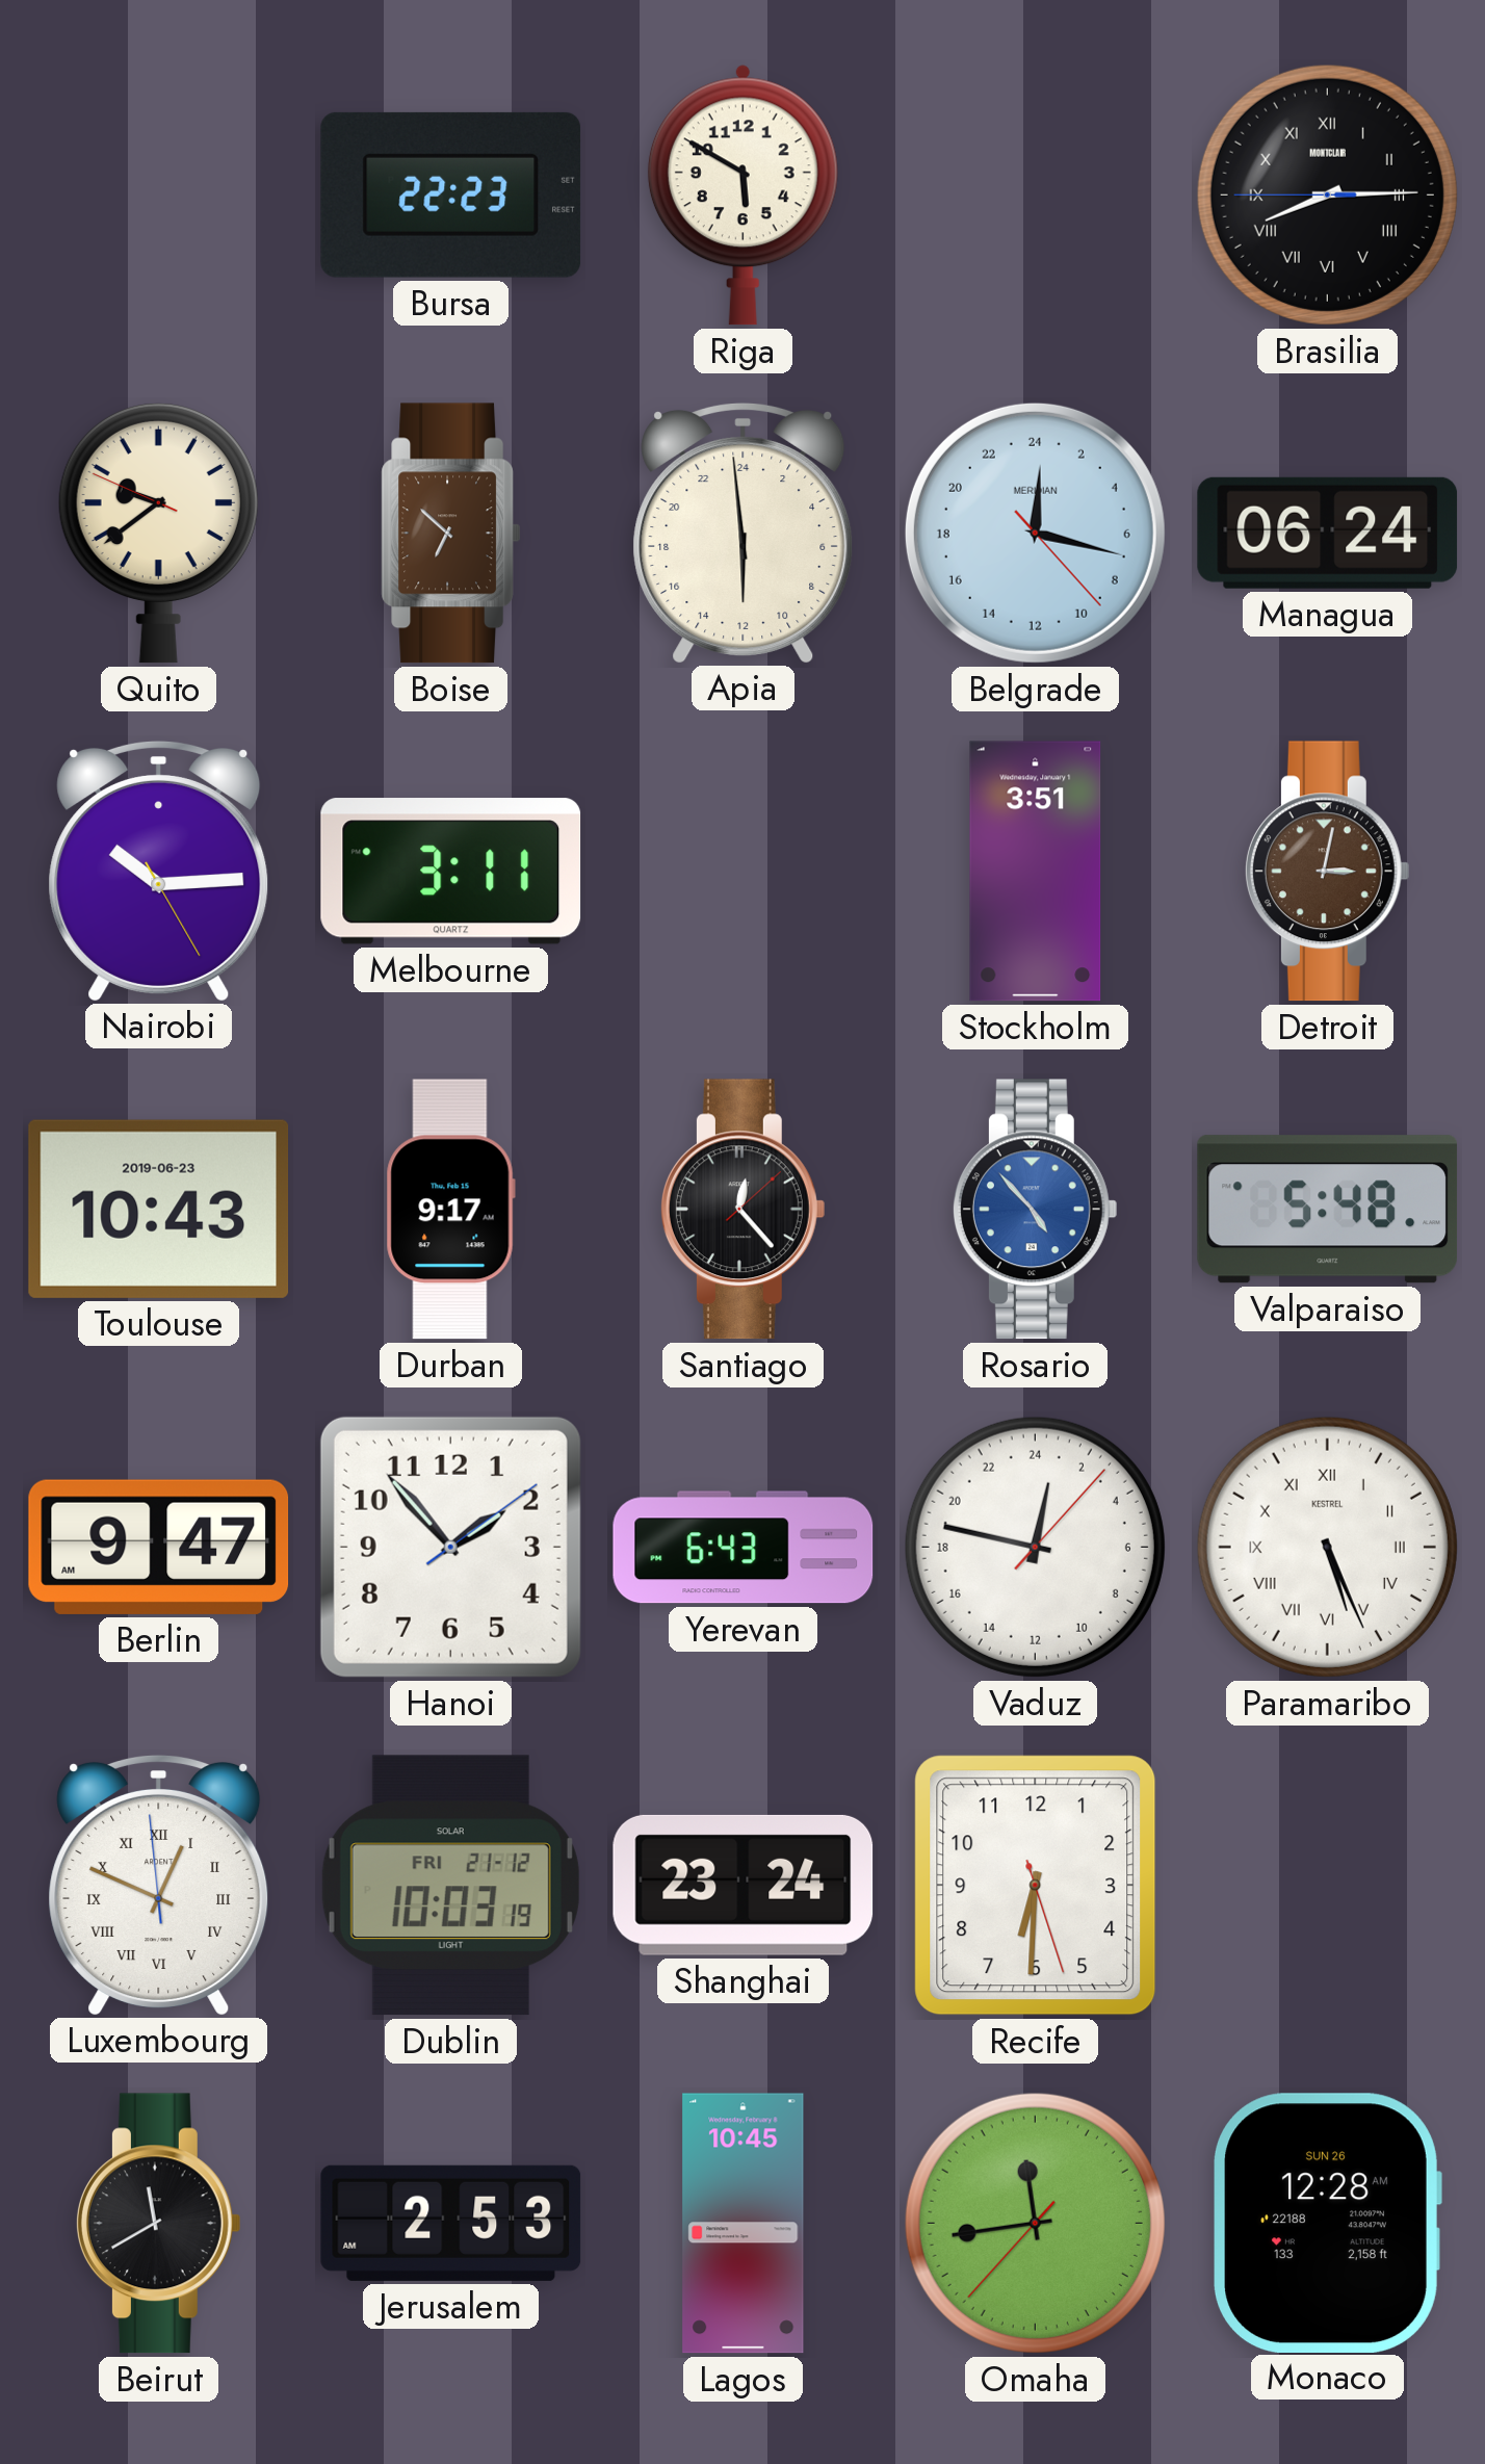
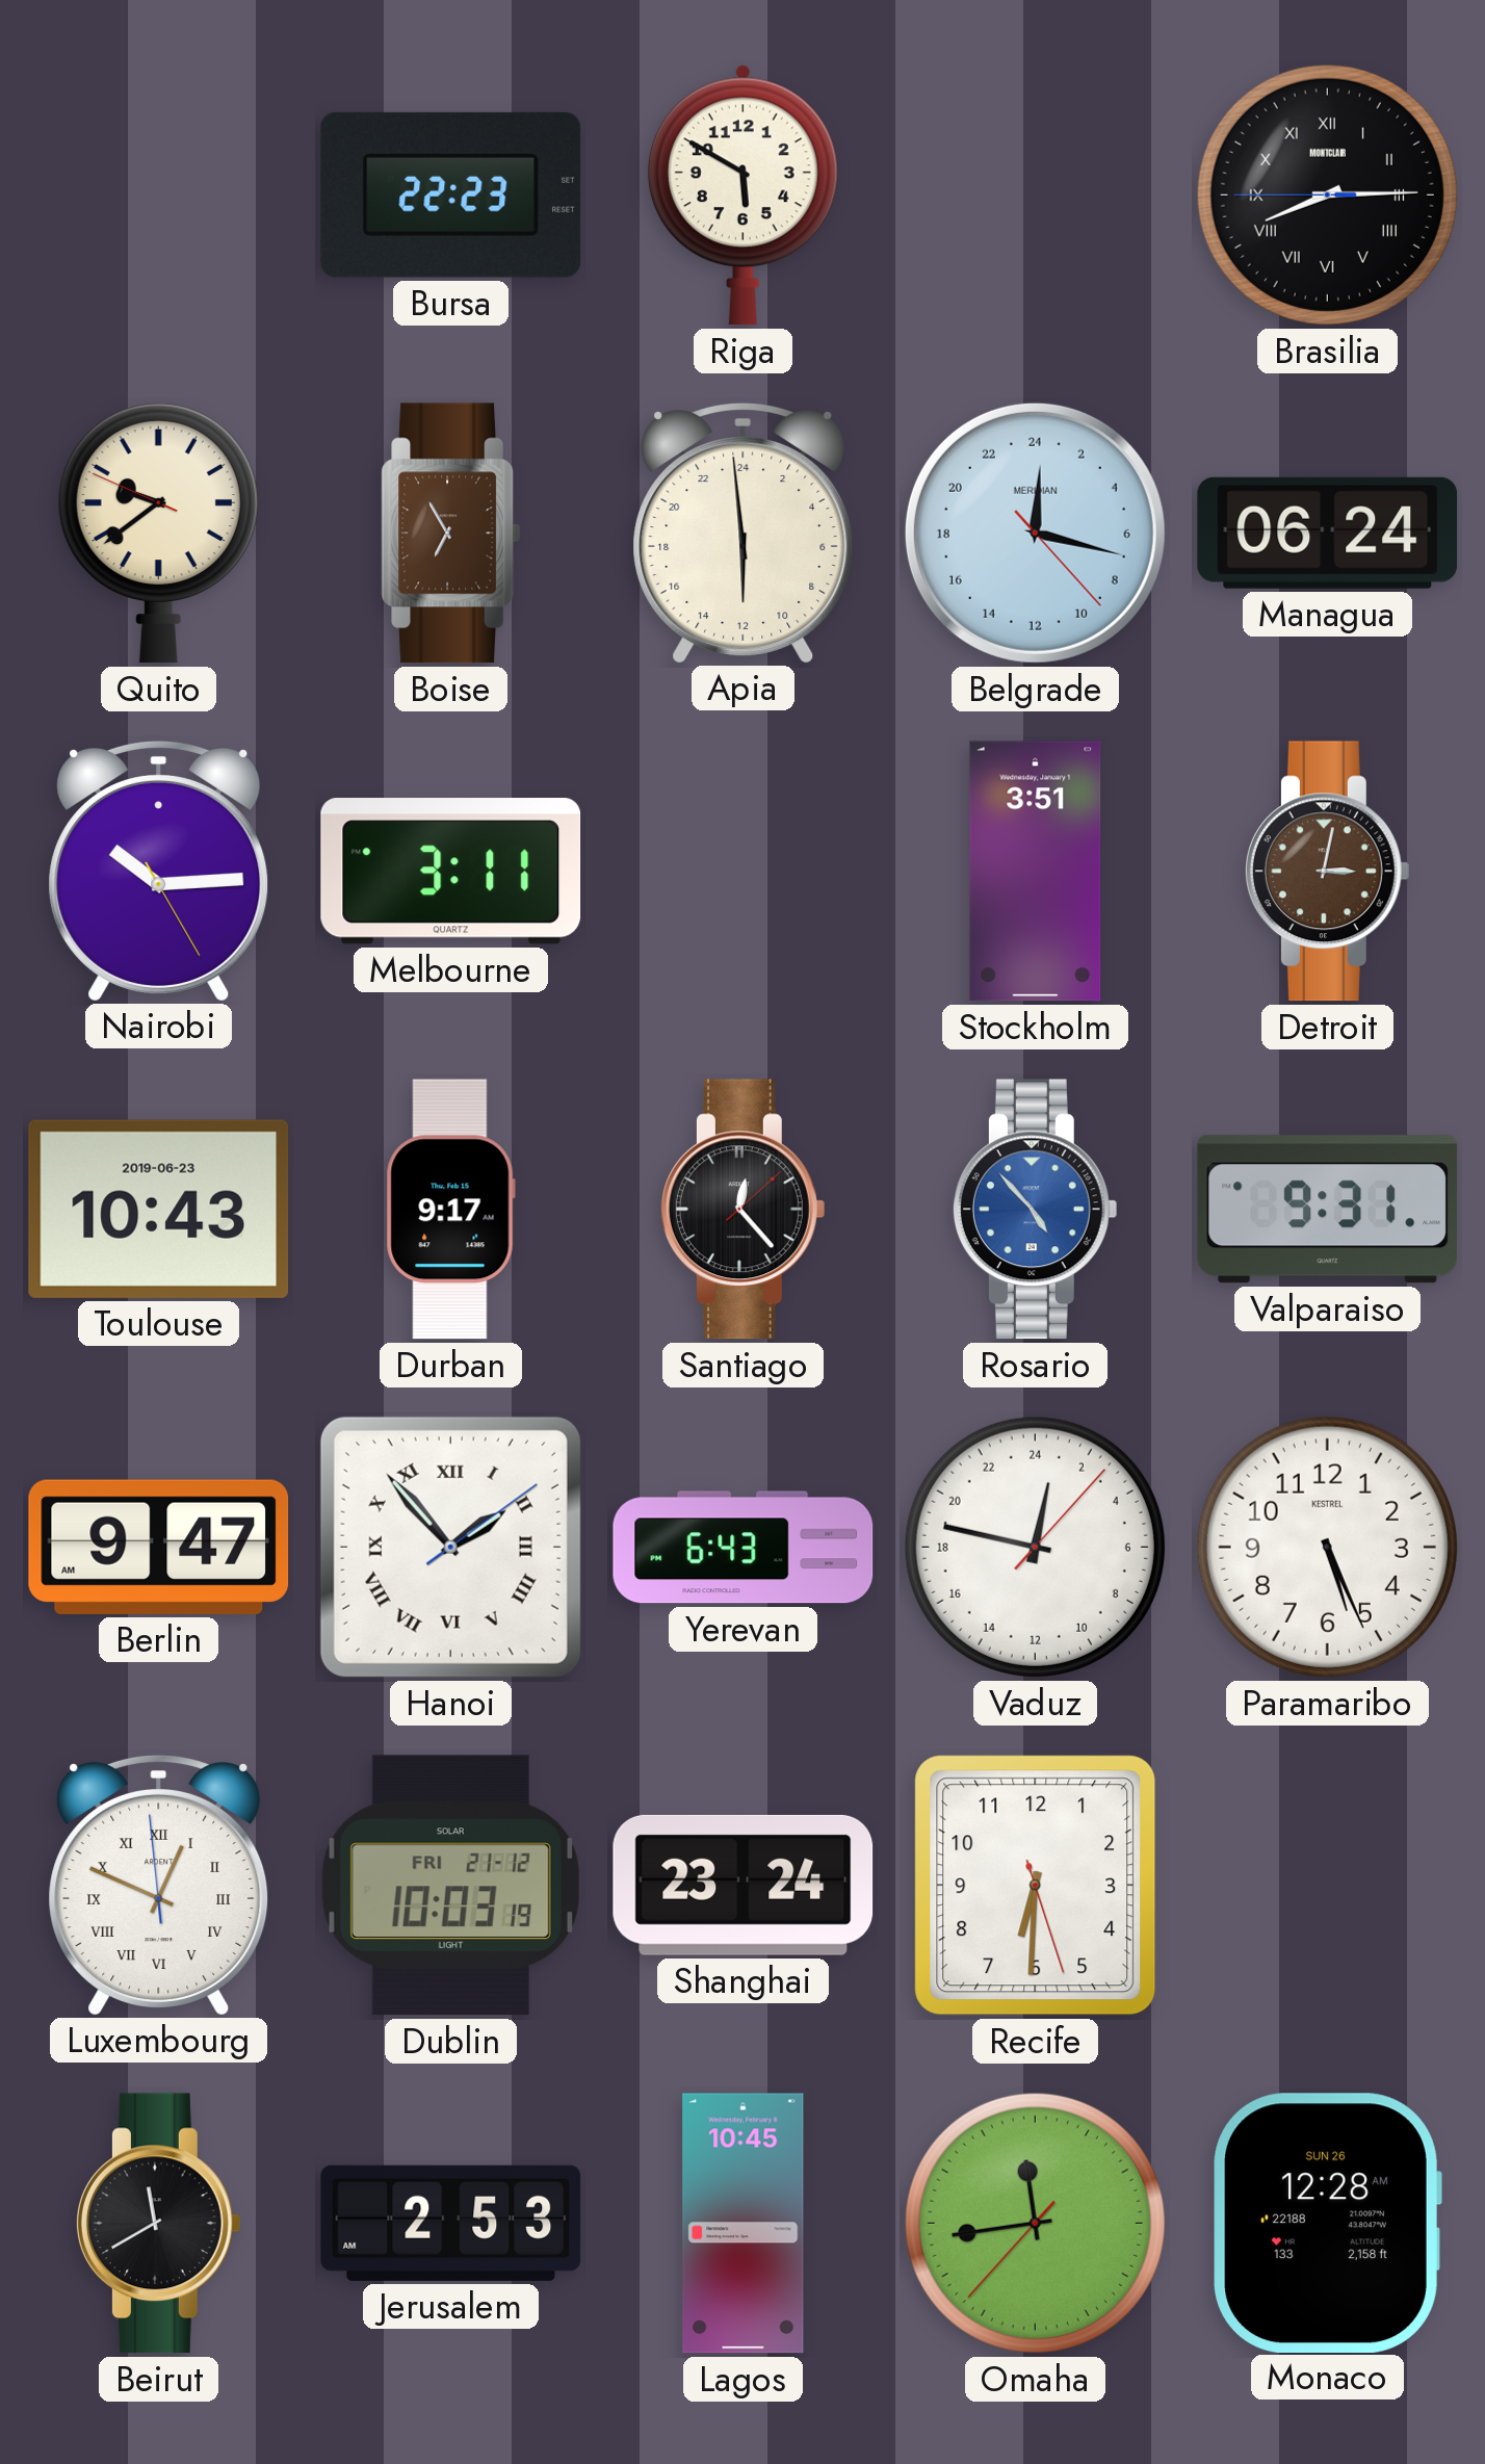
Boise: 6:52 -> 6:55
Valparaiso: 5:48 -> 9:31
Hanoi numerals: Arabic -> Roman
Paramaribo numerals: Roman -> Arabic
